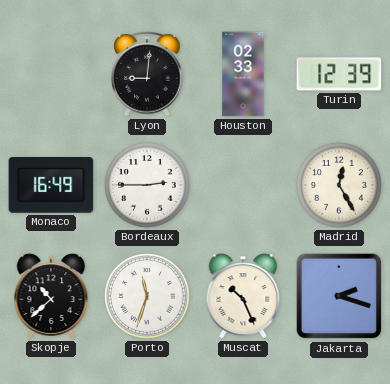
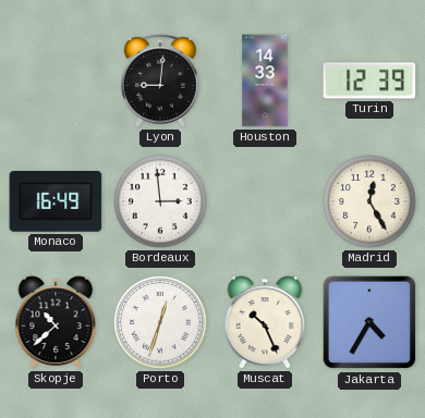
Houston: 02:33 -> 14:33
Bordeaux: 2:45 -> 2:59
Porto: 11:33 -> 12:33
Jakarta: 2:18 -> 4:35
